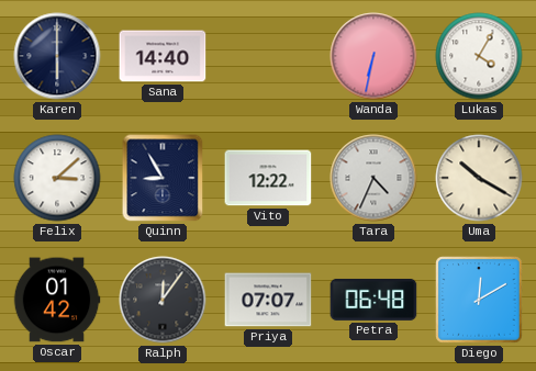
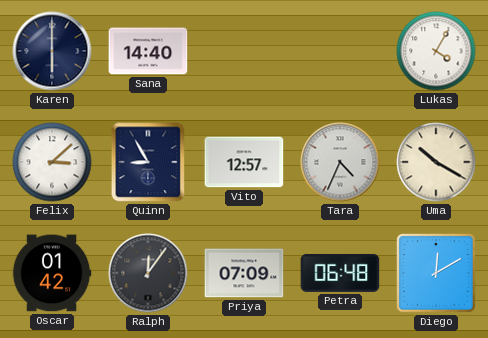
Wanda: 6:32 -> none
Vito: 12:22 -> 12:57
Priya: 07:07 -> 07:09
